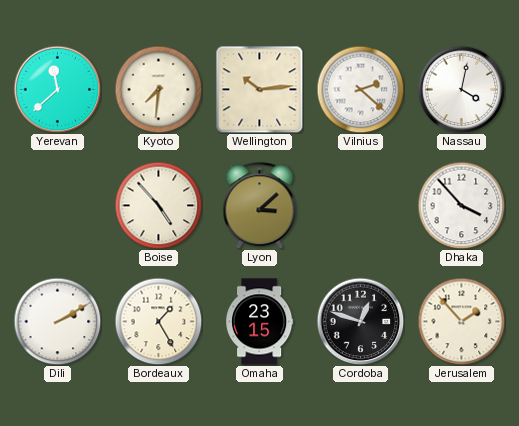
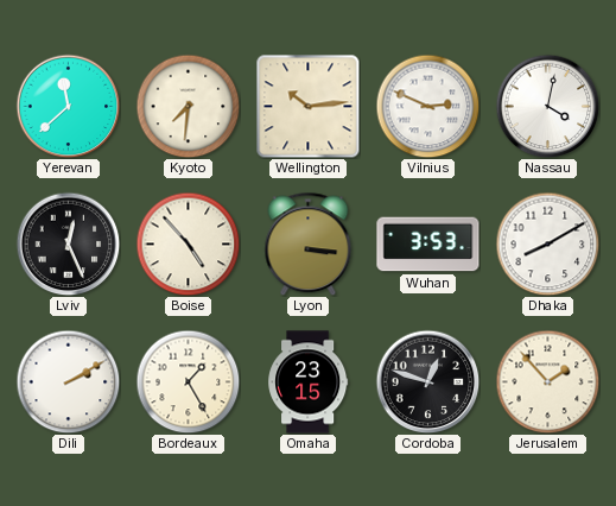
Vilnius: 2:22 -> 2:49
Lviv: none -> 12:26
Lyon: 3:08 -> 3:16
Wuhan: none -> 3:53
Dhaka: 3:53 -> 8:10
